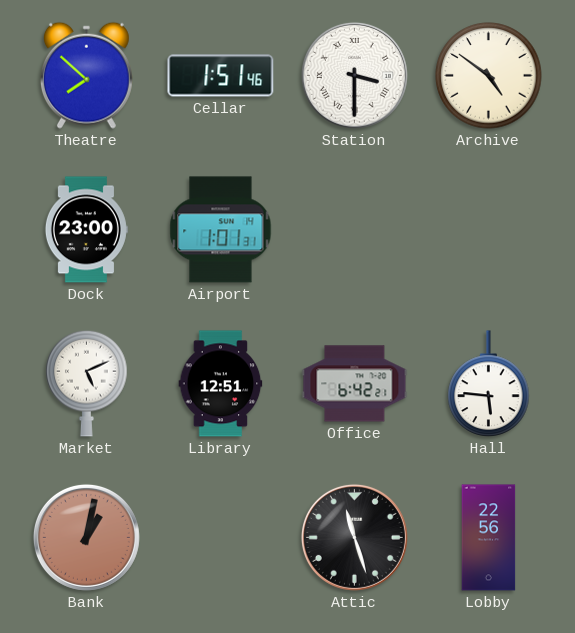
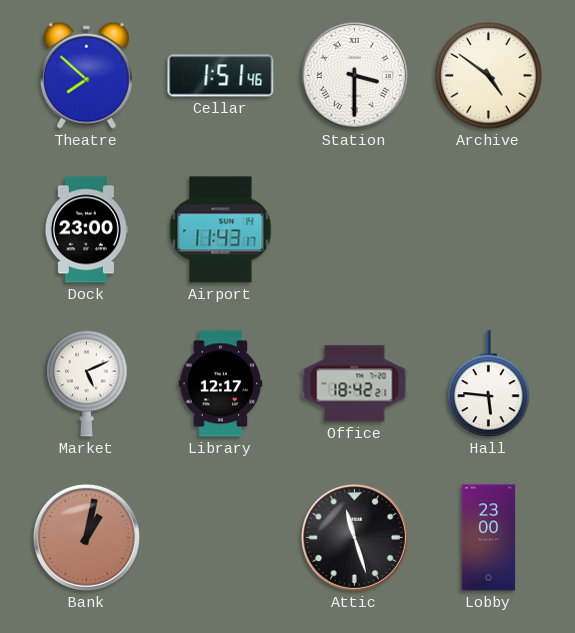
Airport: 1:01 -> 11:43
Library: 12:51 -> 12:17
Office: 6:42 -> 18:42
Lobby: 22:56 -> 23:00
